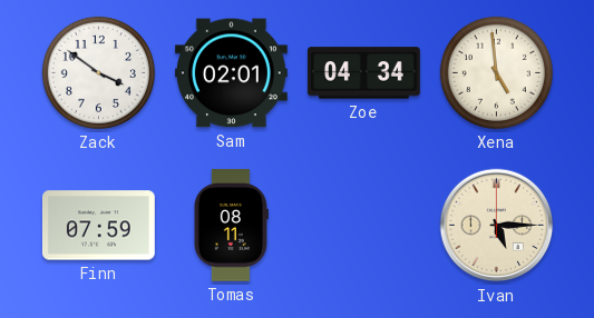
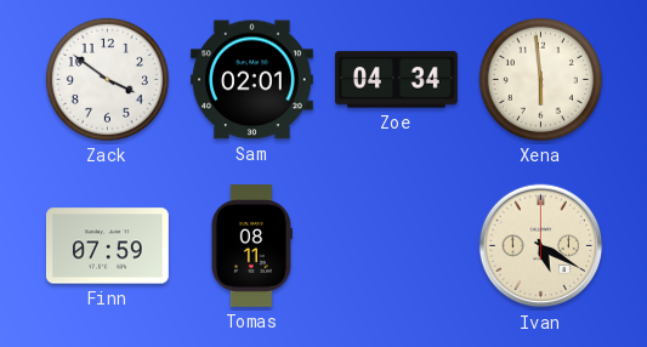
Xena: 4:59 -> 5:59
Ivan: 5:15 -> 5:20
